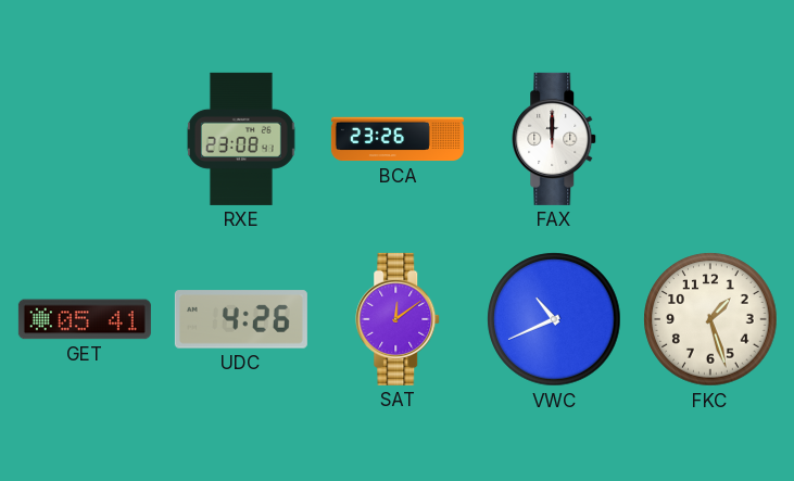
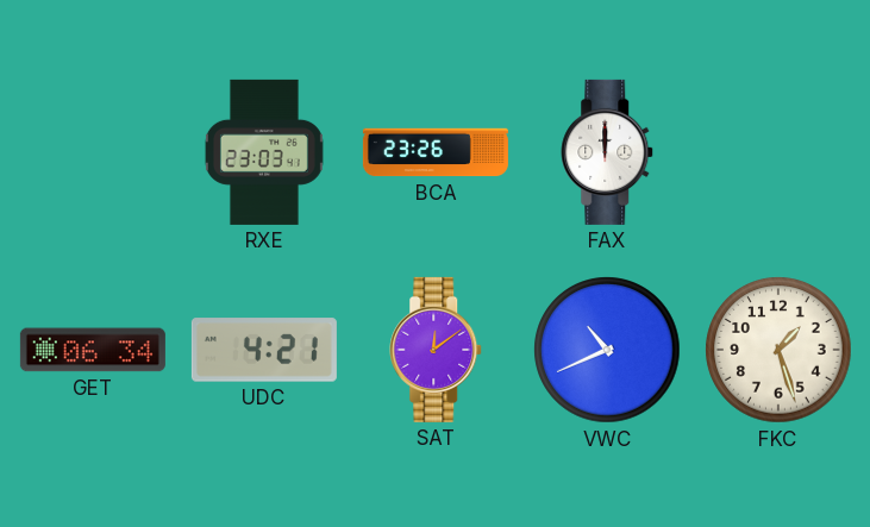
RXE: 23:08 -> 23:03
GET: 05:41 -> 06:34
UDC: 4:26 -> 4:21
